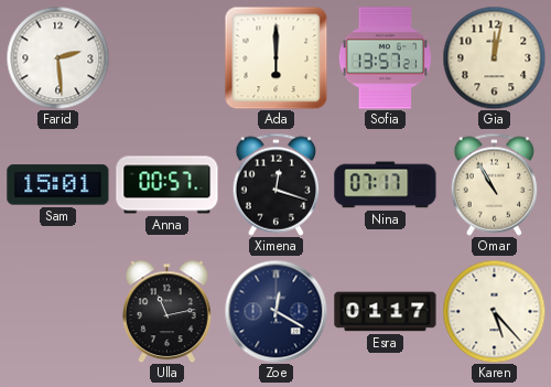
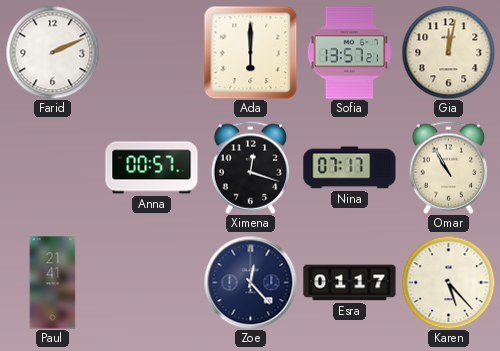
Farid: 2:29 -> 2:11
Sam: 15:01 -> none
Paul: none -> 21:41
Ulla: 11:13 -> none
Zoe: 12:20 -> 12:23
